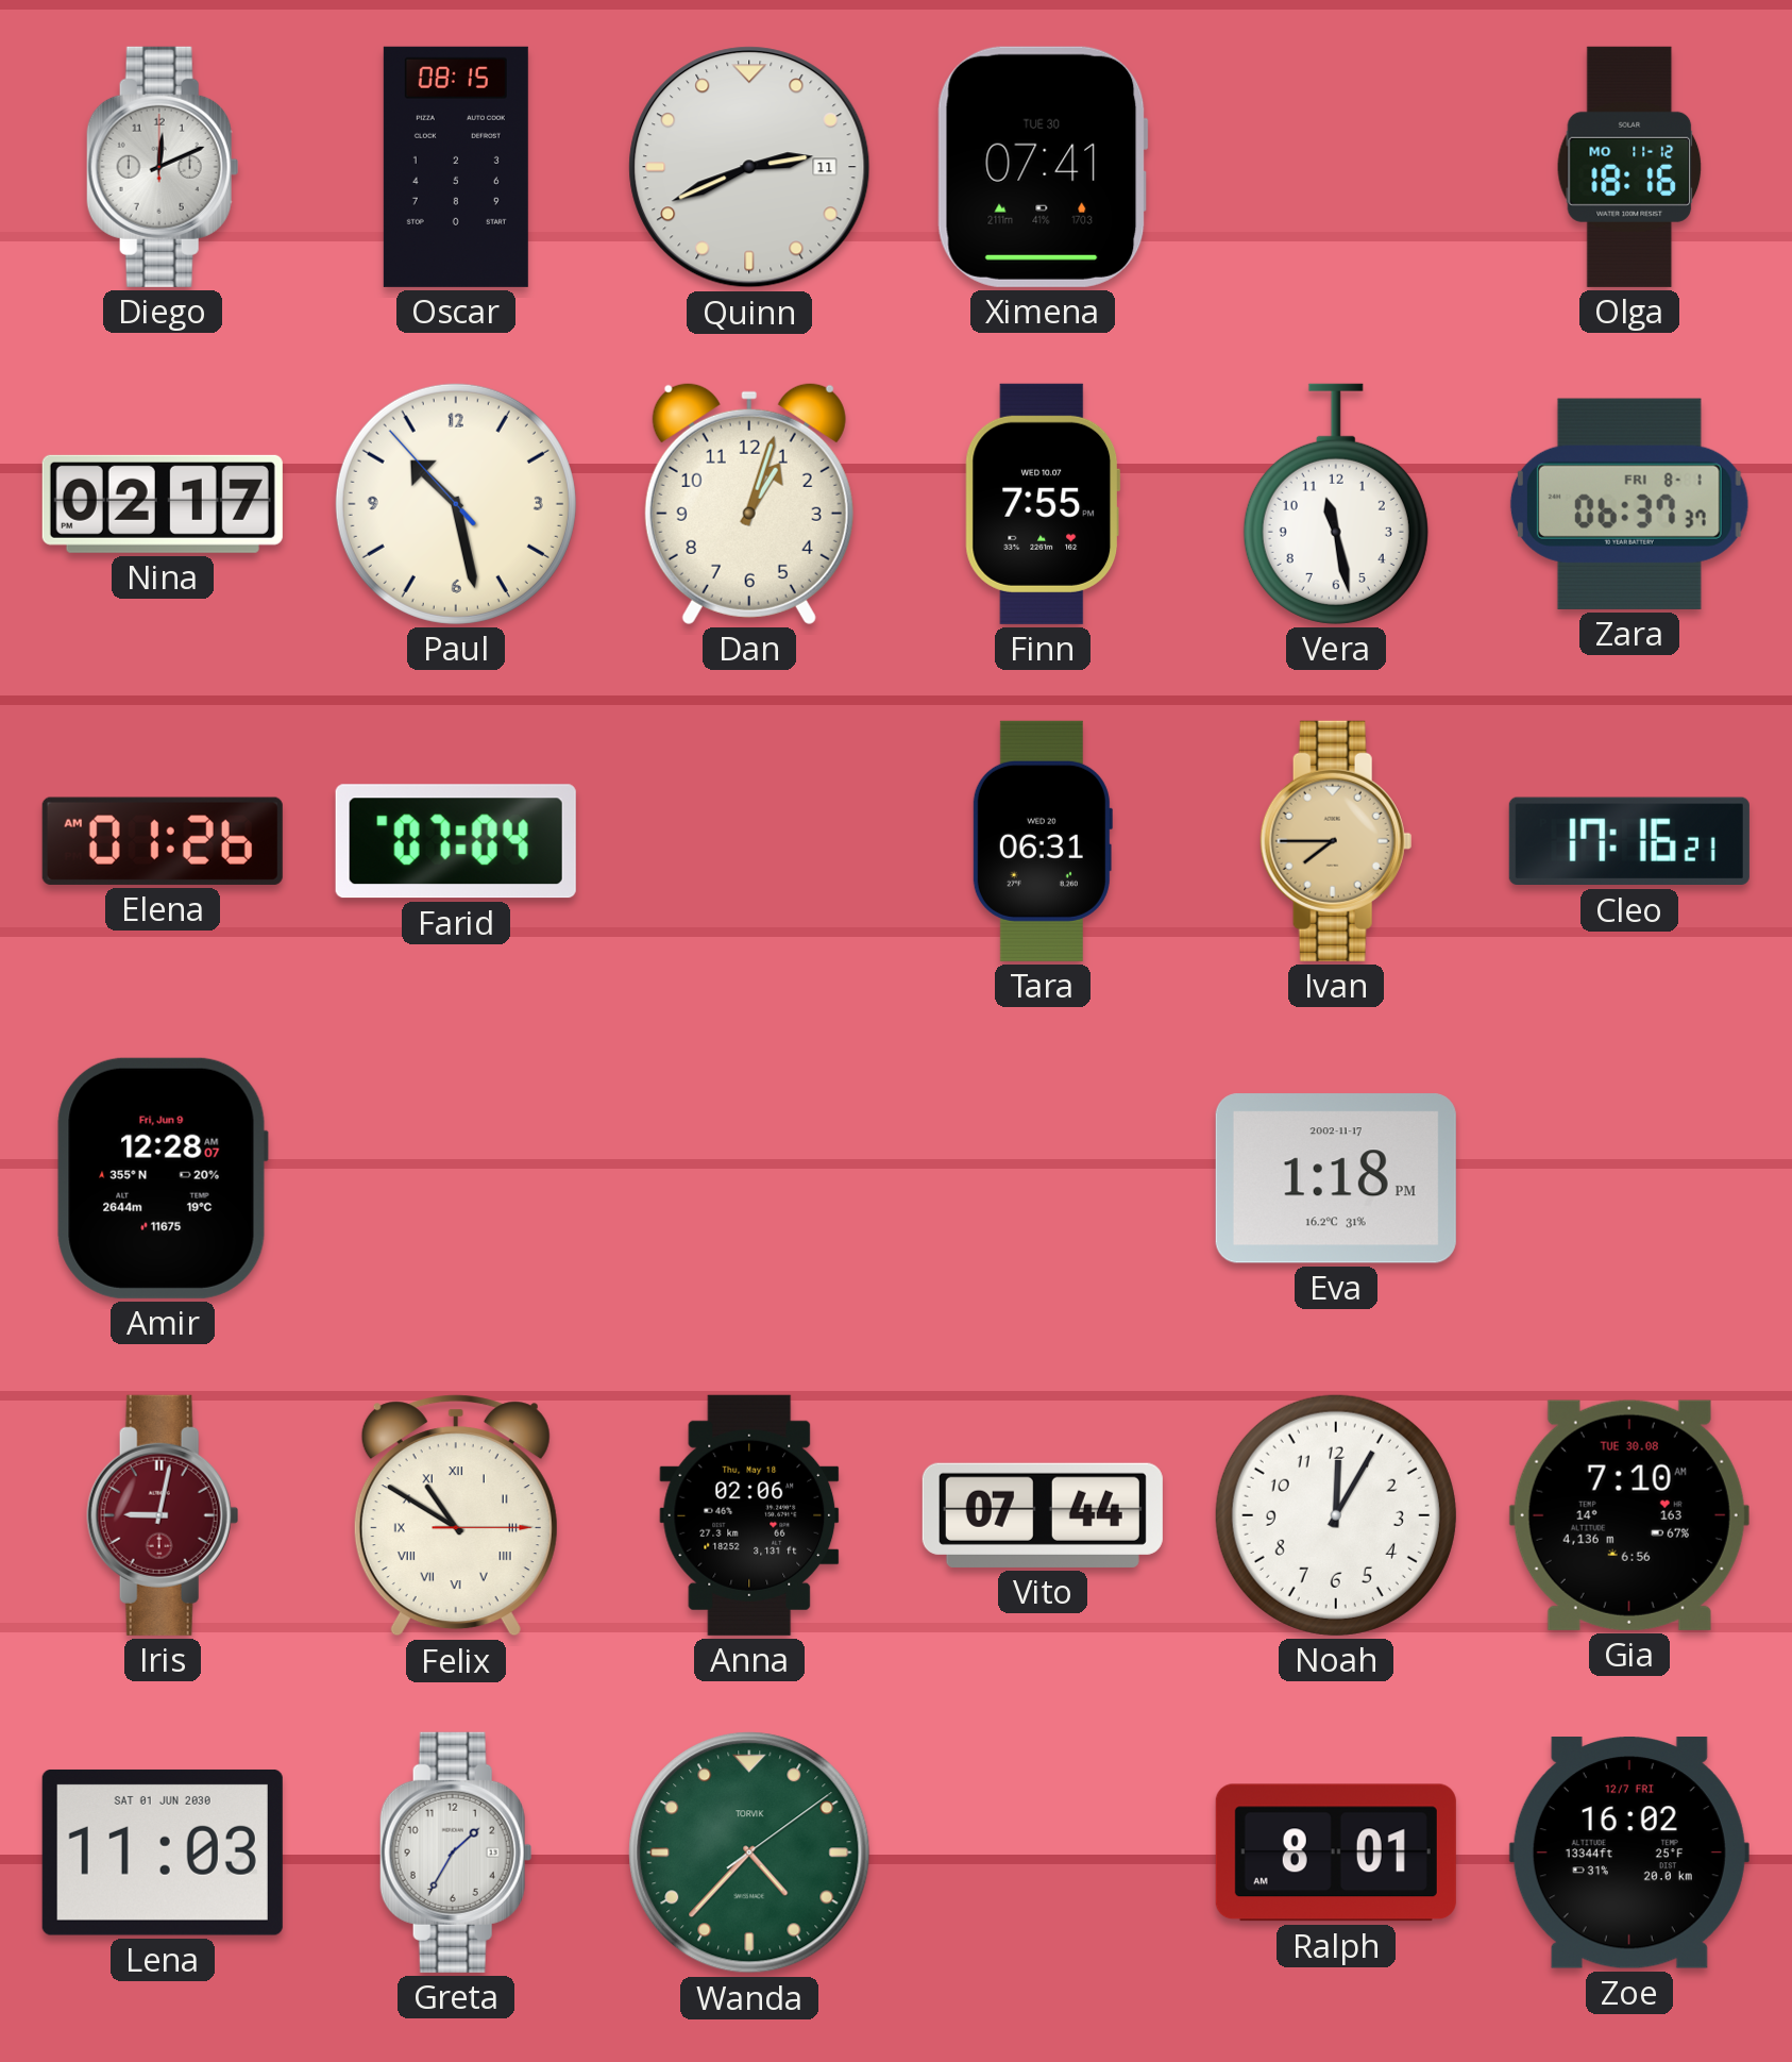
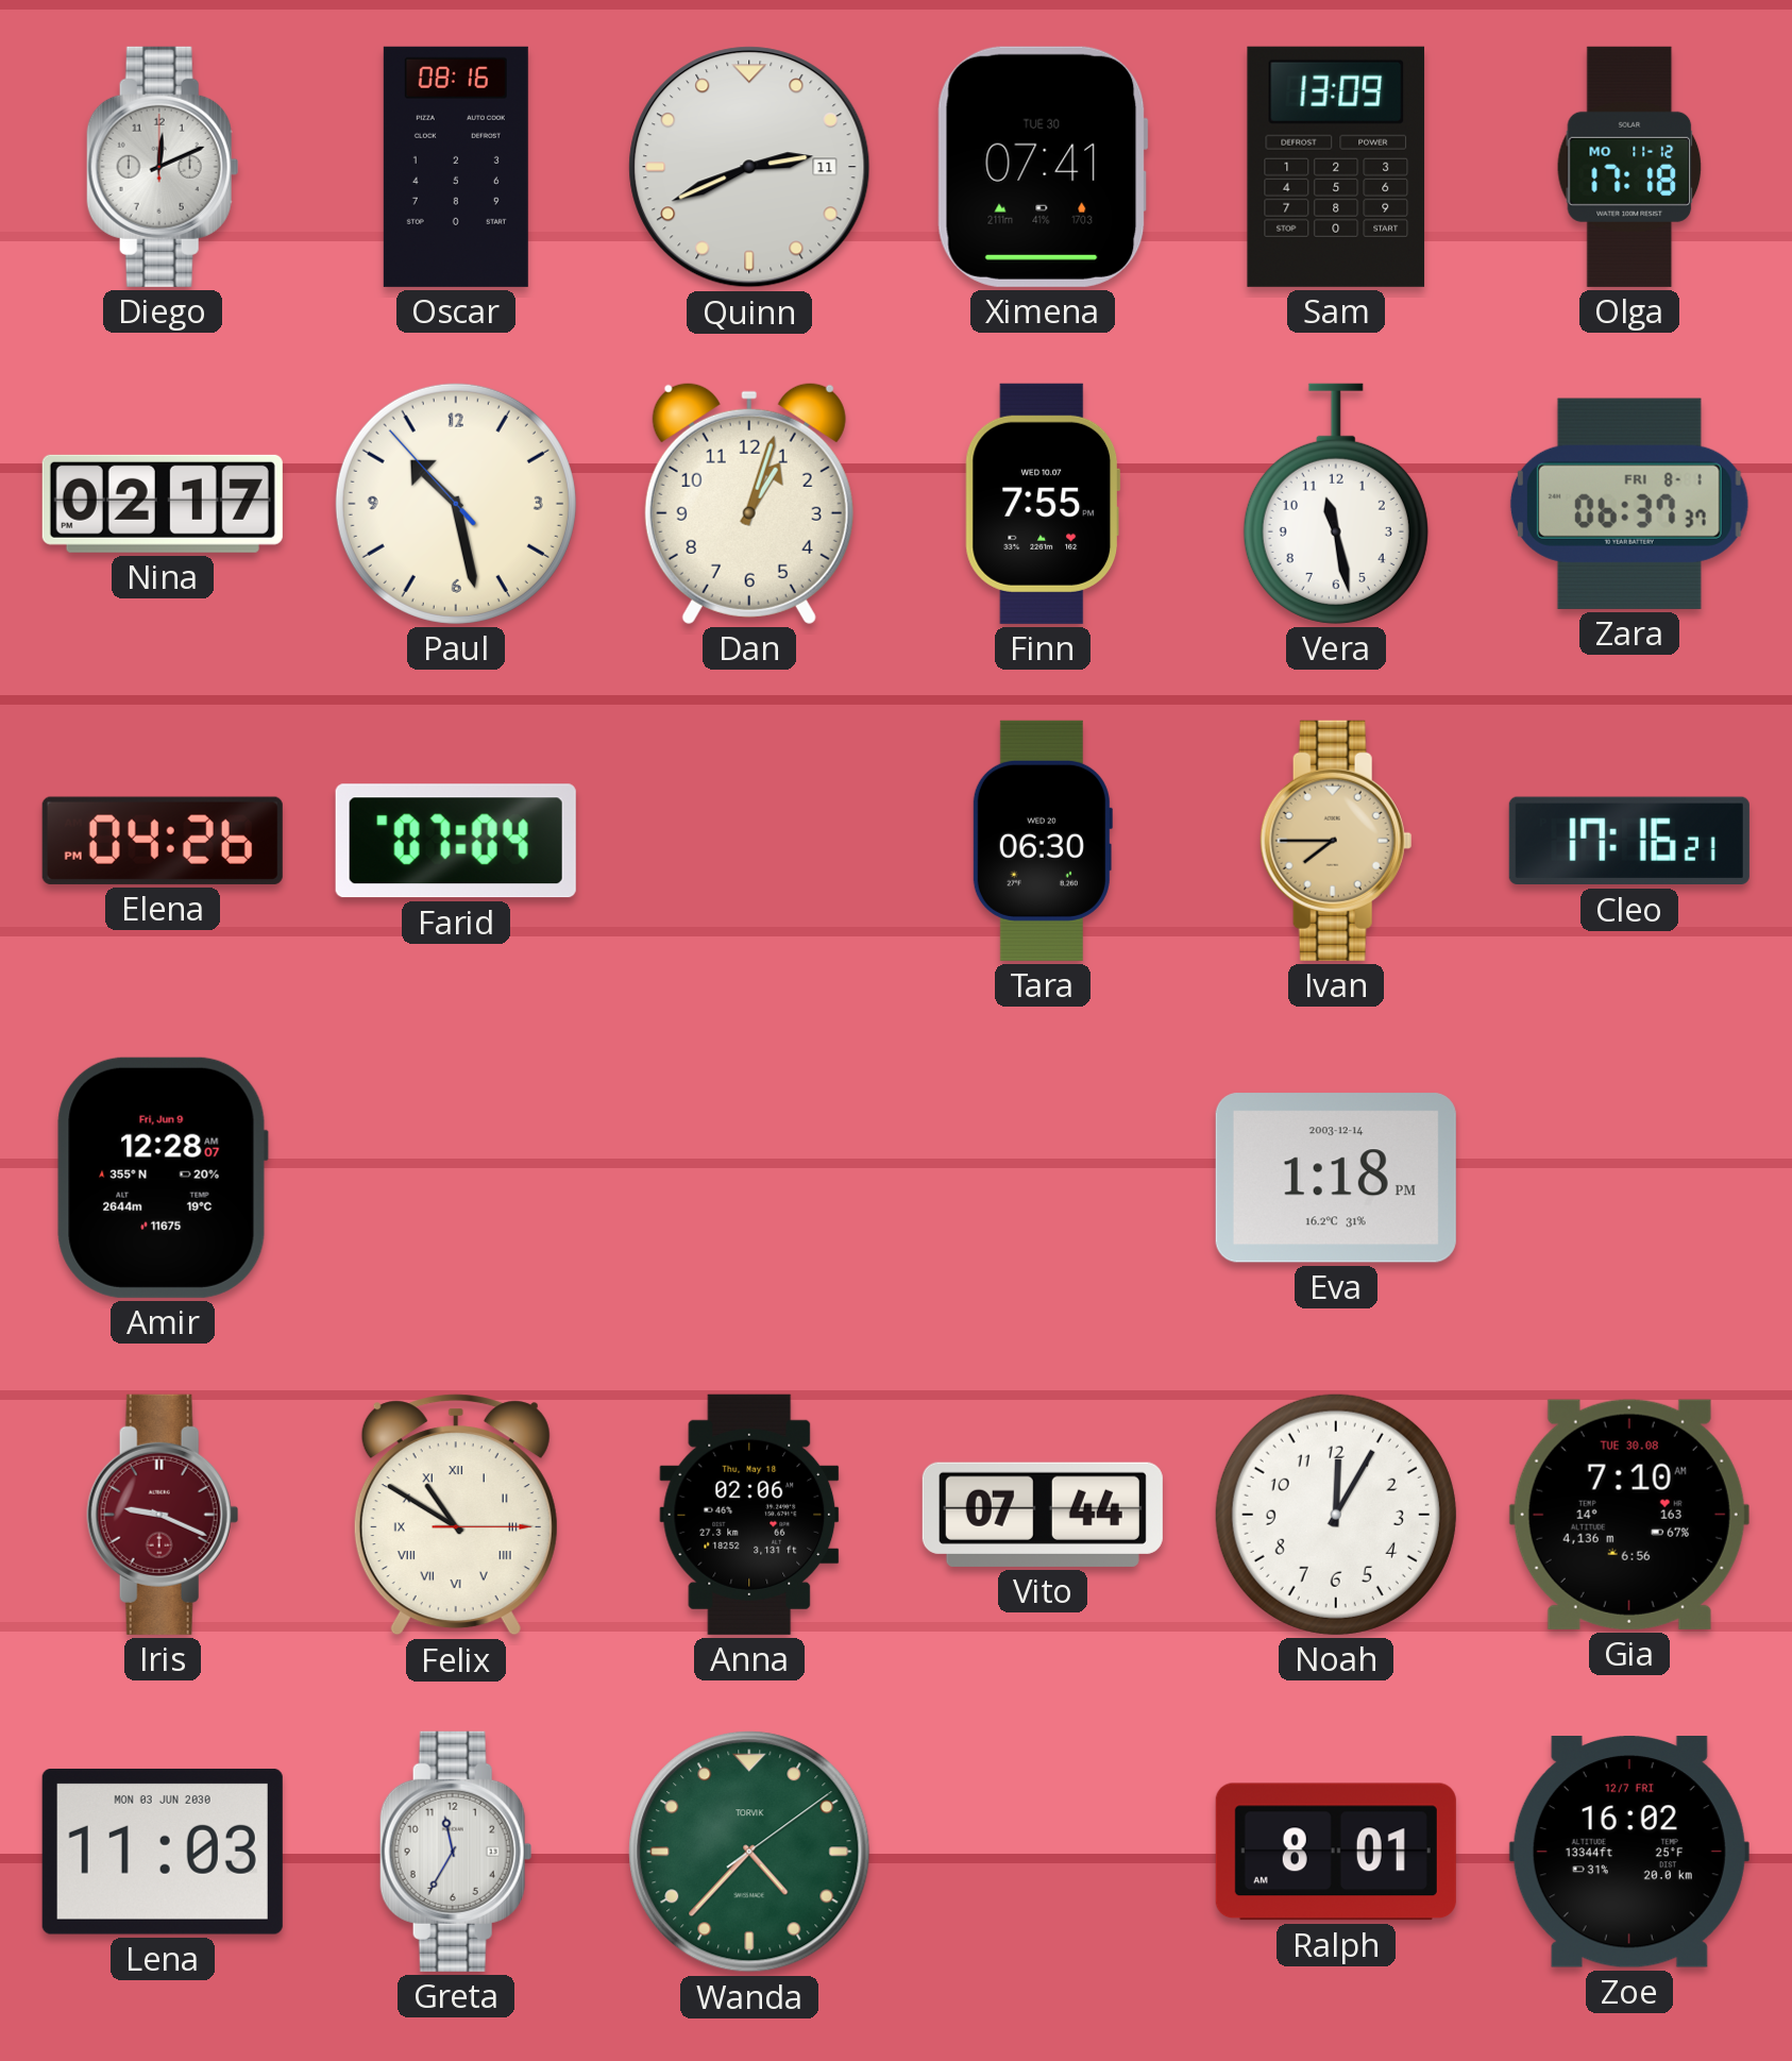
Oscar: 08:15 -> 08:16
Sam: none -> 13:09
Olga: 18:16 -> 17:18
Elena: 01:26 -> 04:26
Tara: 06:31 -> 06:30
Eva date: 2002-11-17 -> 2003-12-14
Iris: 9:02 -> 9:19
Lena date: SAT 01 JUN 2030 -> MON 03 JUN 2030
Greta: 1:35 -> 11:35
